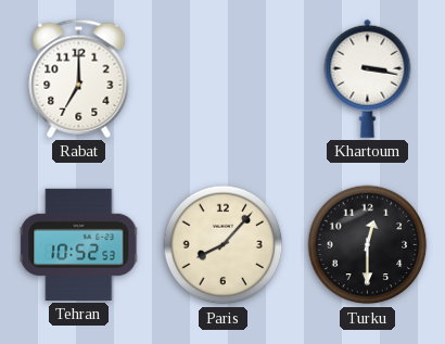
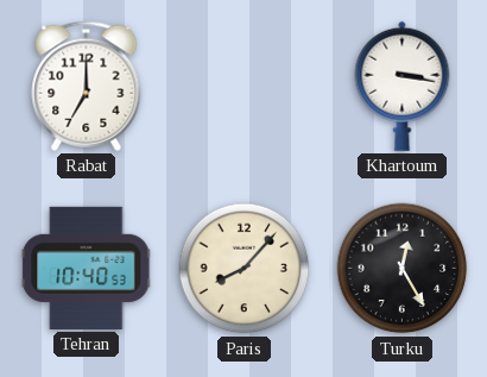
Tehran: 10:52 -> 10:40
Turku: 12:30 -> 12:25
